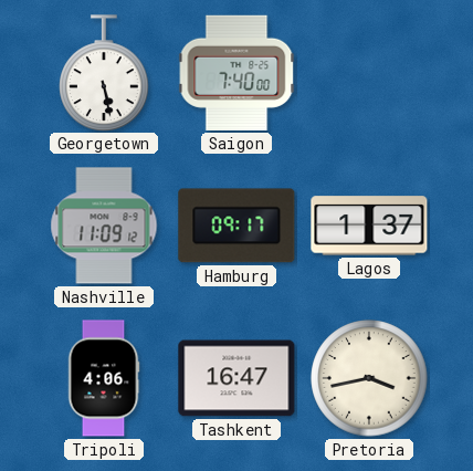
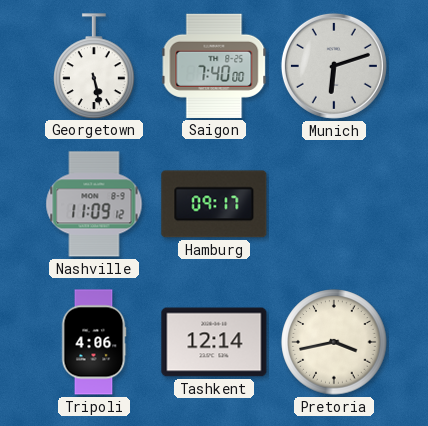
Munich: none -> 6:12
Lagos: 1:37 -> none
Tashkent: 16:47 -> 12:14
